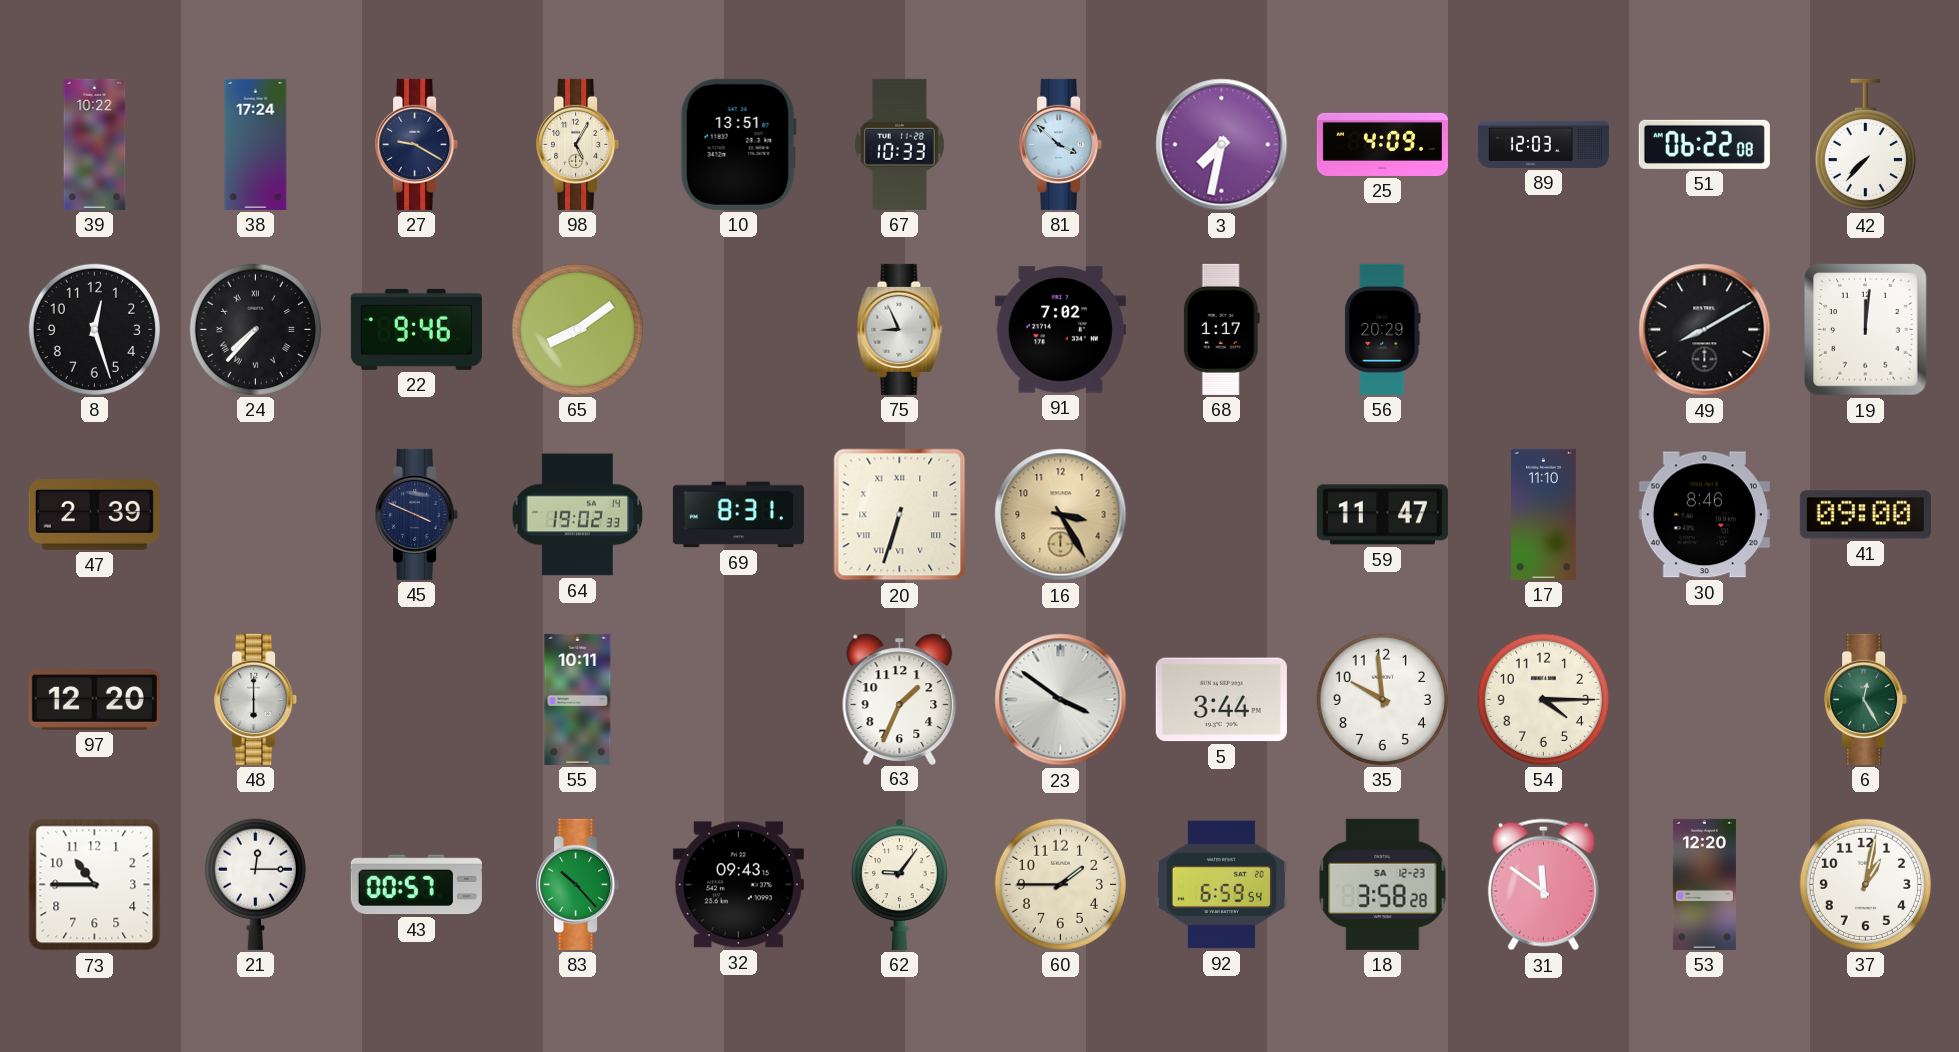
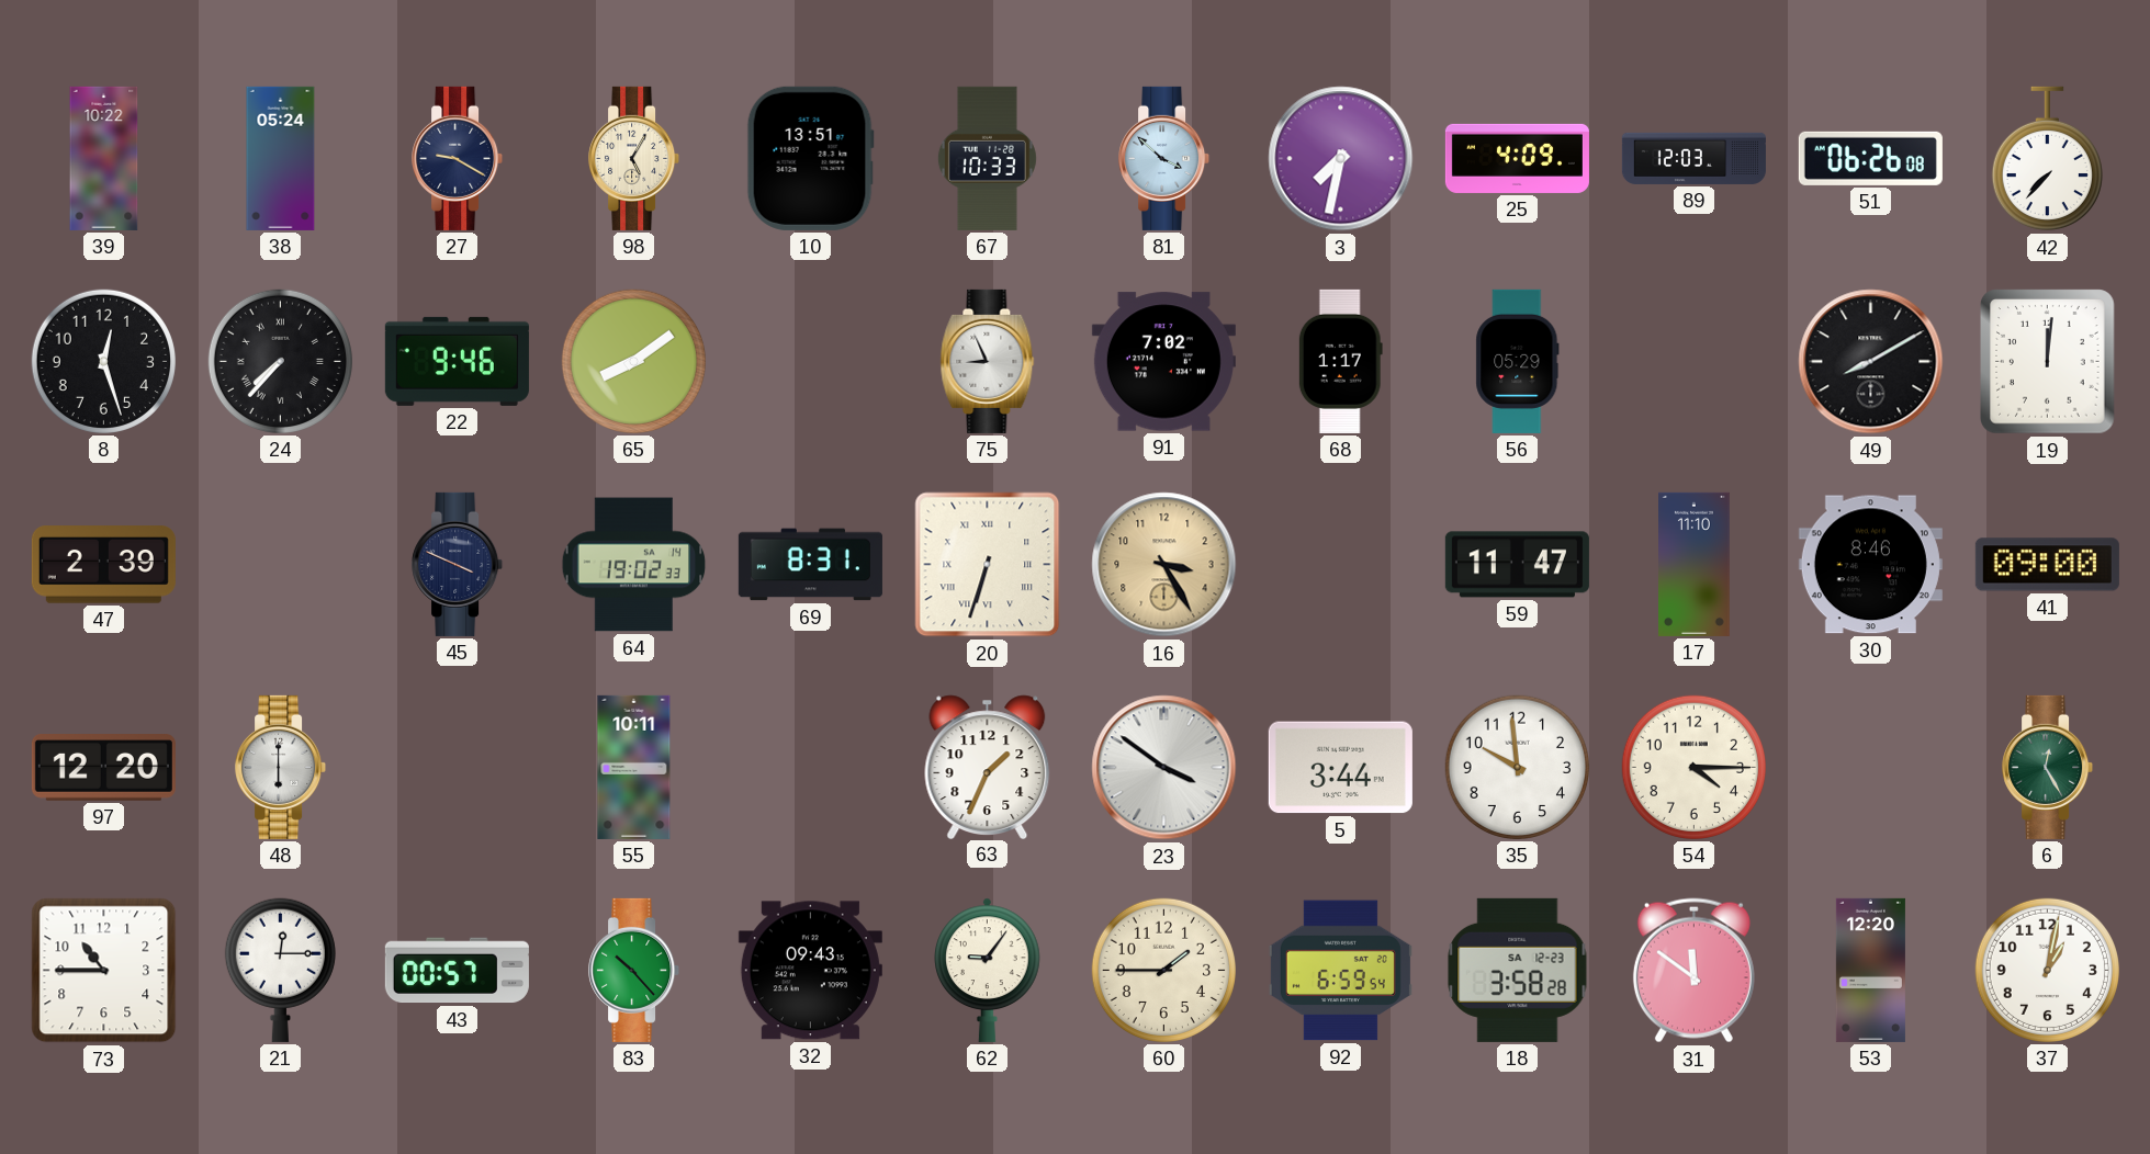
38: 17:24 -> 05:24
51: 06:22 -> 06:26
56: 20:29 -> 05:29
